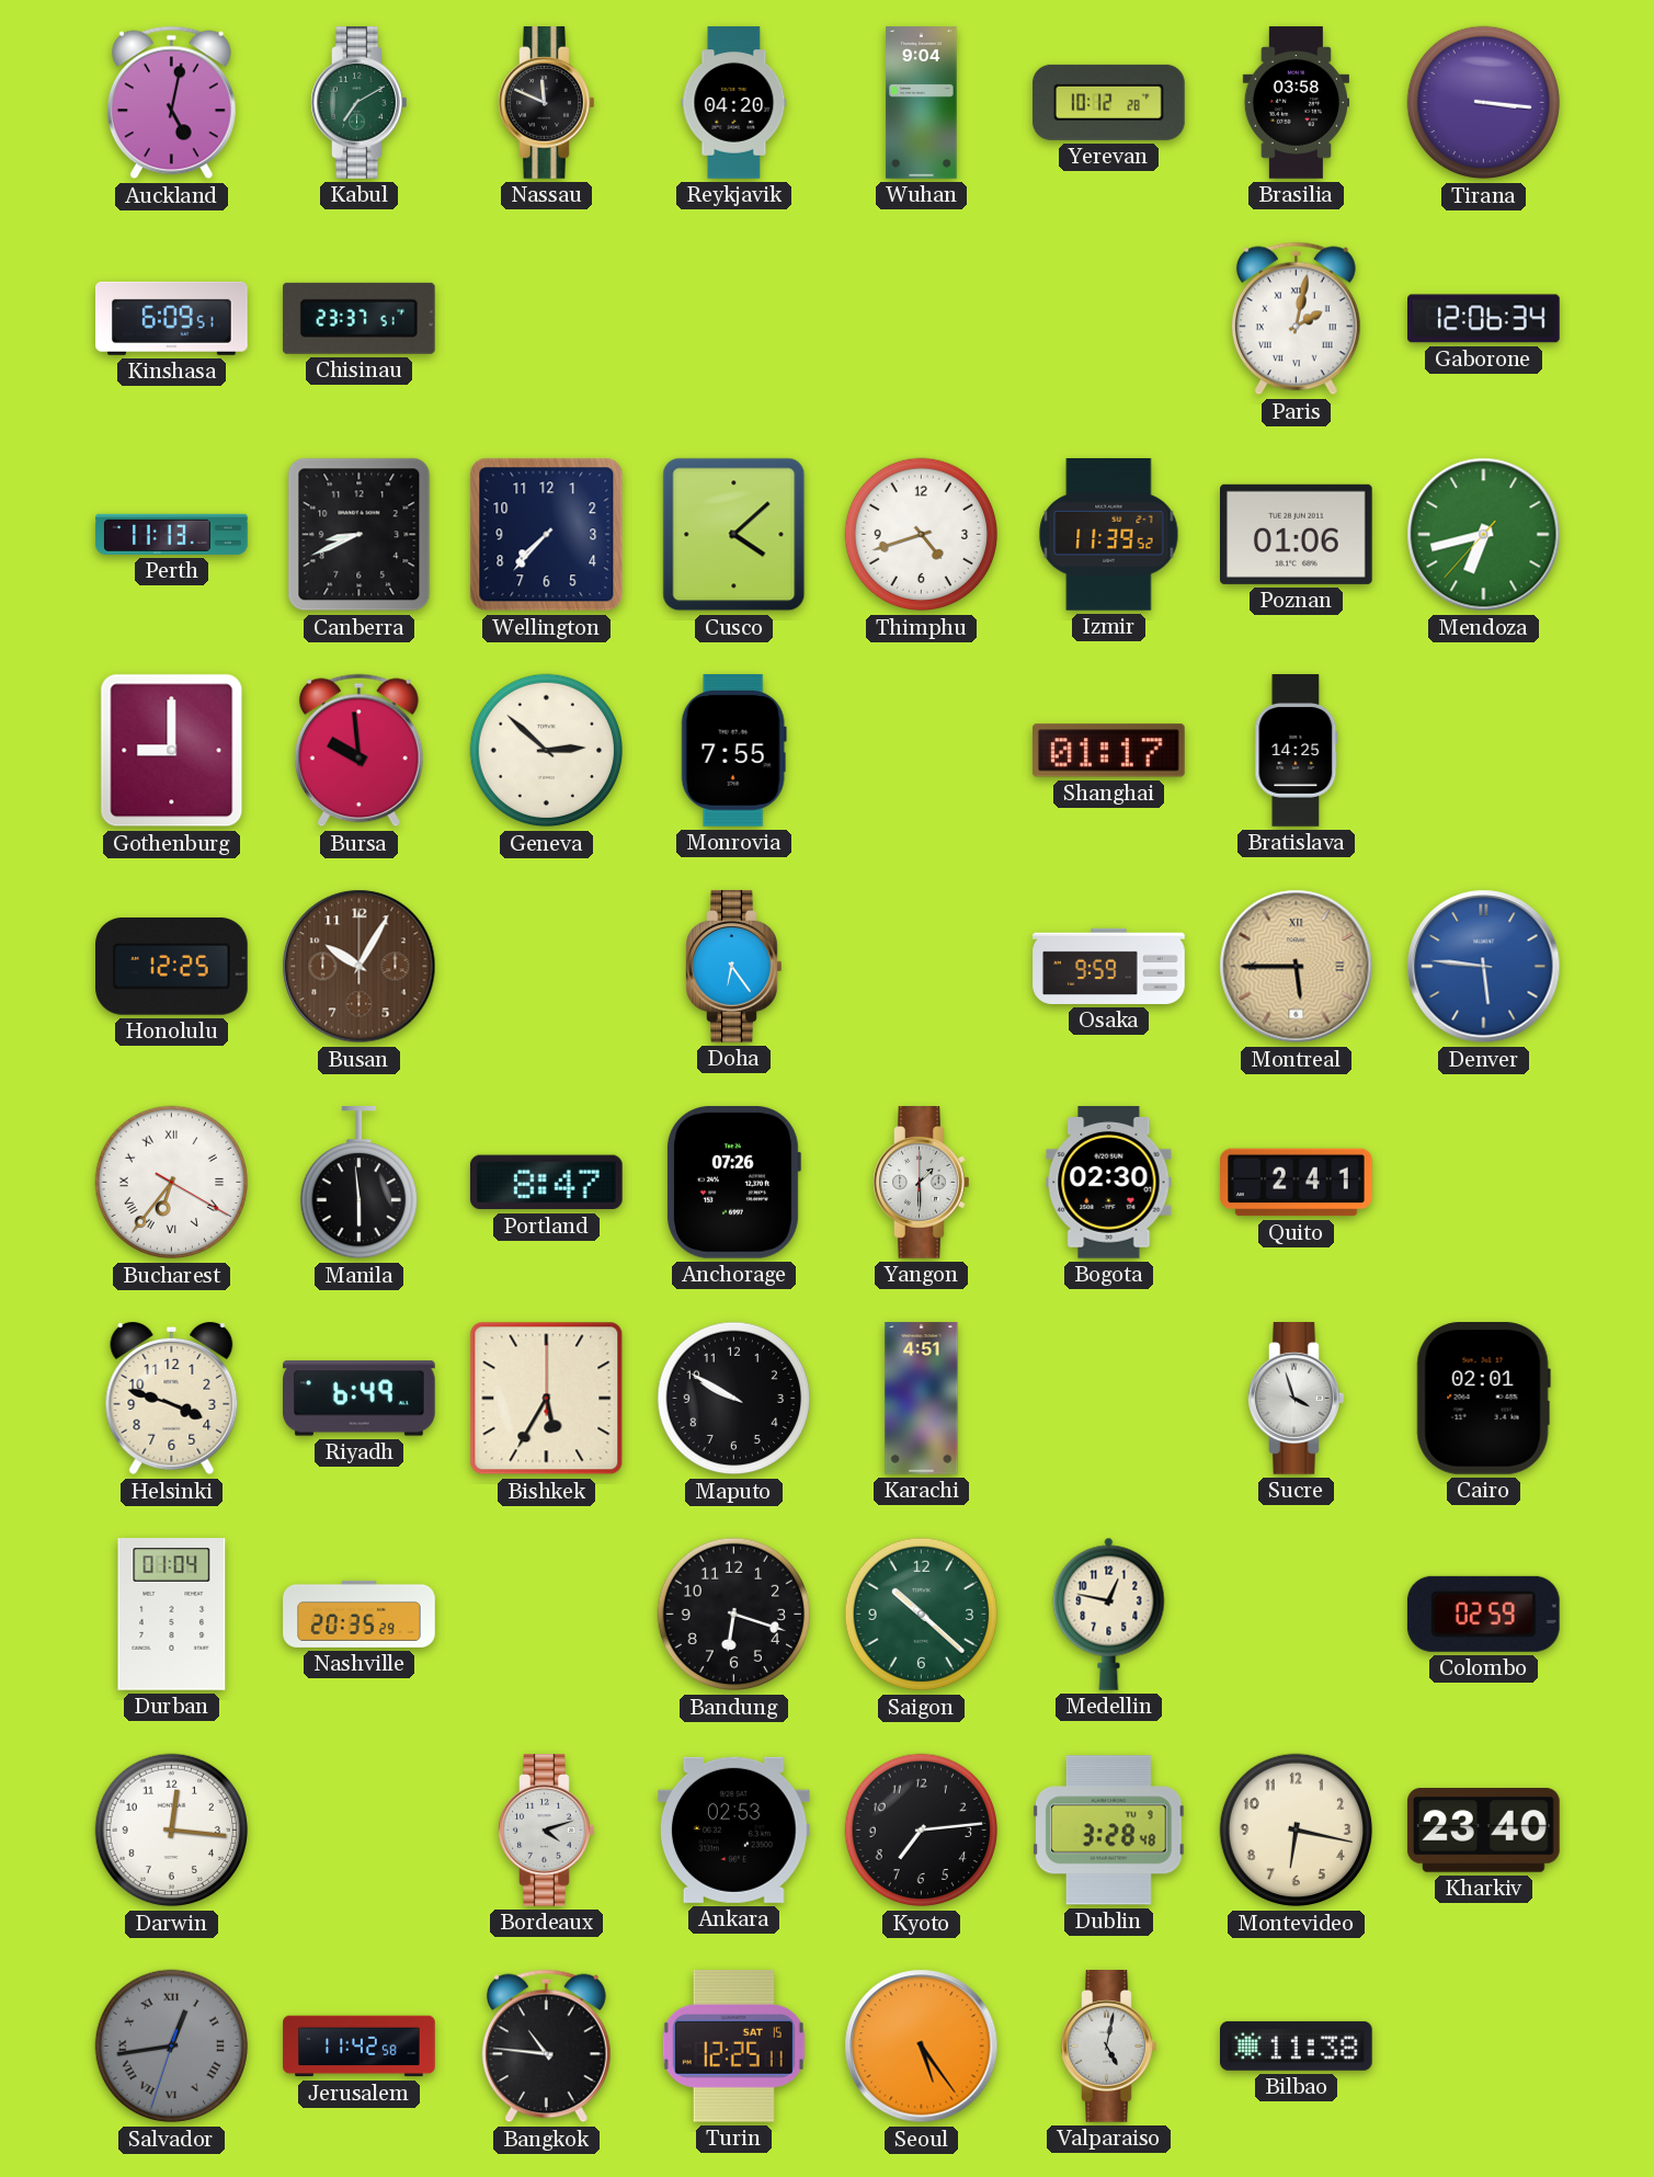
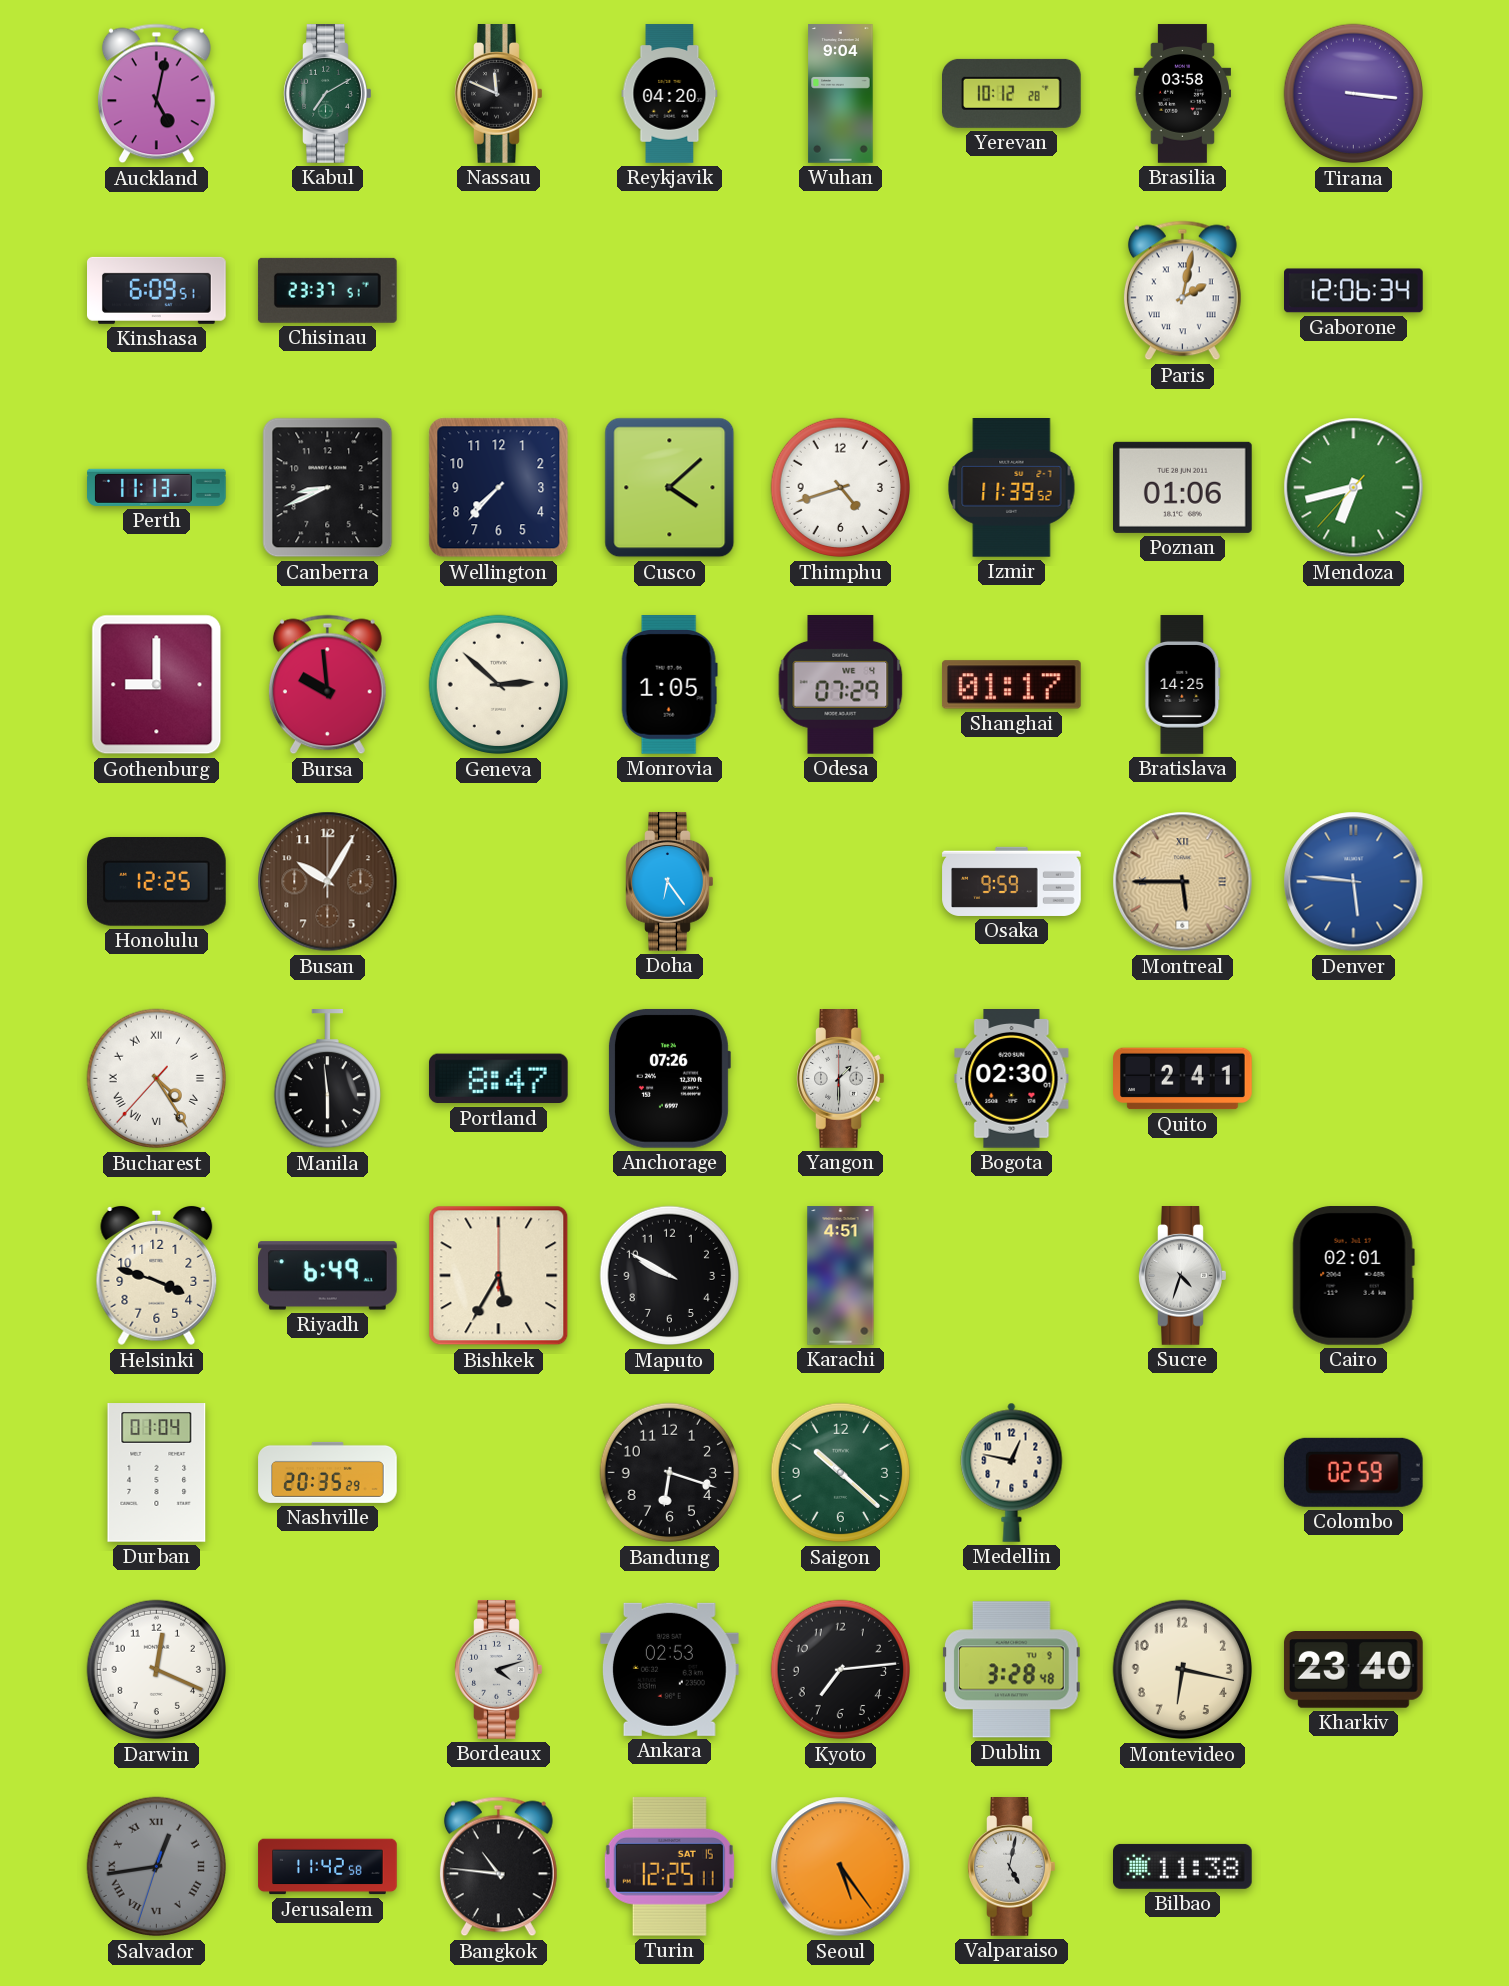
Monrovia: 7:55 -> 1:05
Odesa: none -> 07:29
Bucharest: 6:36 -> 4:24
Sucre: 3:57 -> 4:33
Darwin: 12:16 -> 12:19
